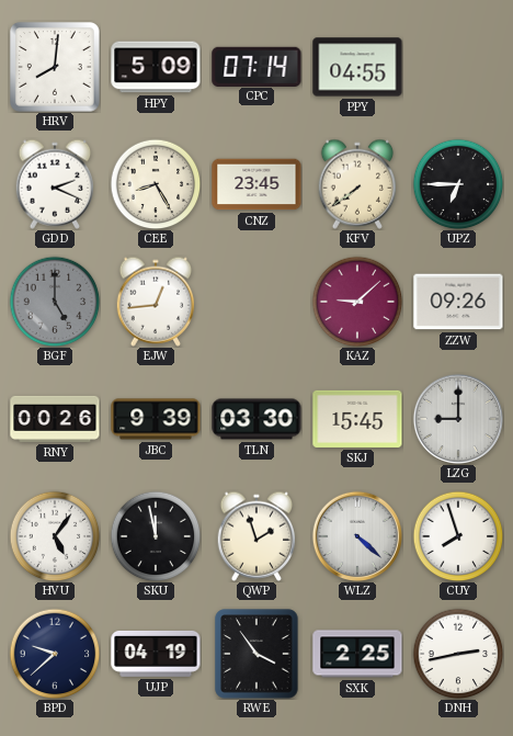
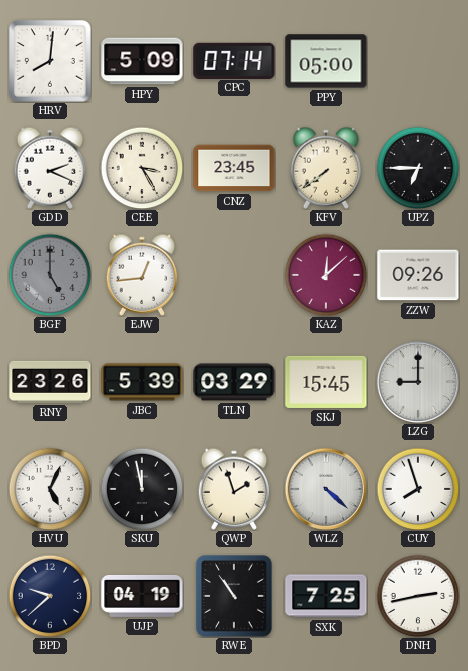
PPY: 04:55 -> 05:00
CEE: 8:25 -> 3:25
KAZ: 9:08 -> 12:08
RNY: 00:26 -> 23:26
JBC: 9:39 -> 5:39
TLN: 03:30 -> 03:29
HVU: 5:06 -> 5:04
RWE: 3:54 -> 10:54
SXK: 2:25 -> 7:25
